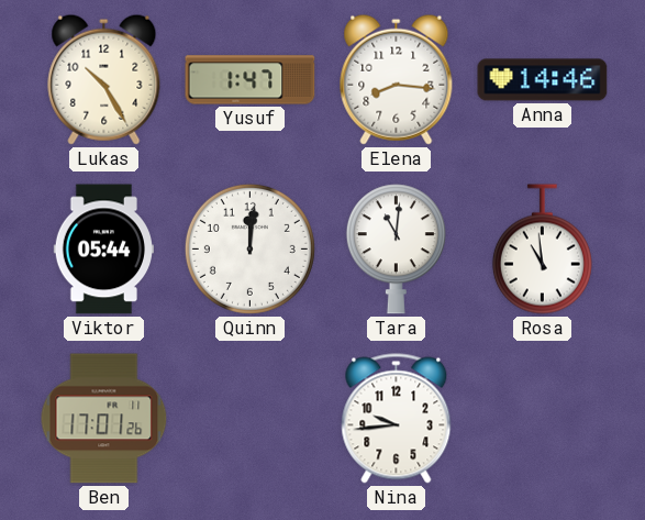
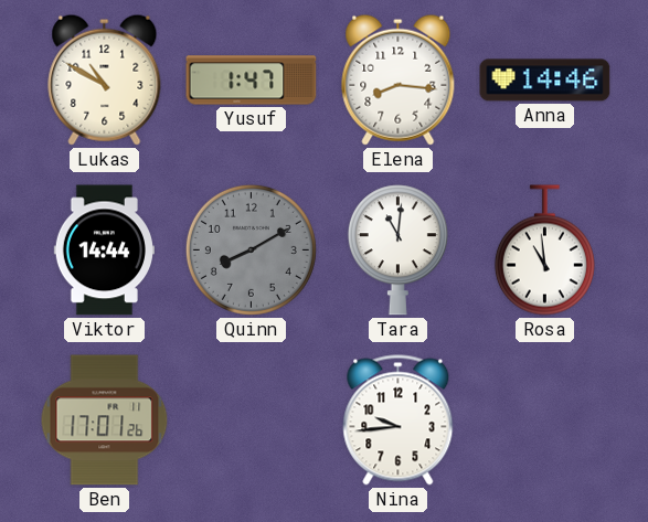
Lukas: 10:25 -> 10:50
Viktor: 05:44 -> 14:44
Quinn: 12:01 -> 8:10
Quinn dial: white -> grey
